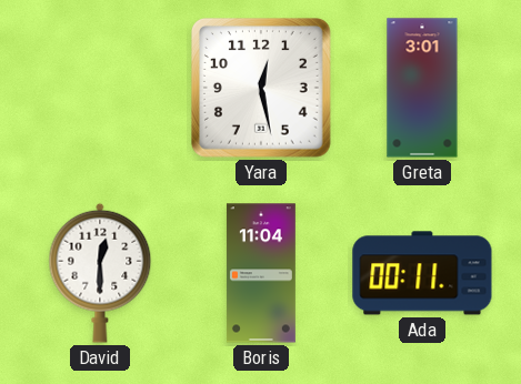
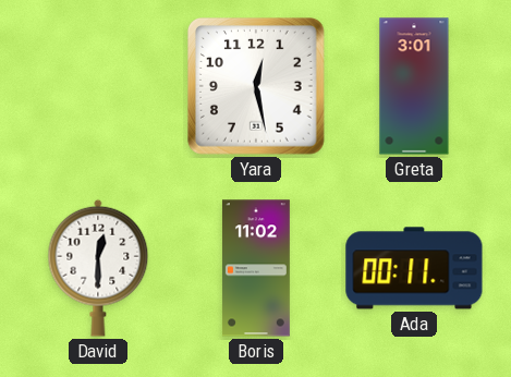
Boris: 11:04 -> 11:02
